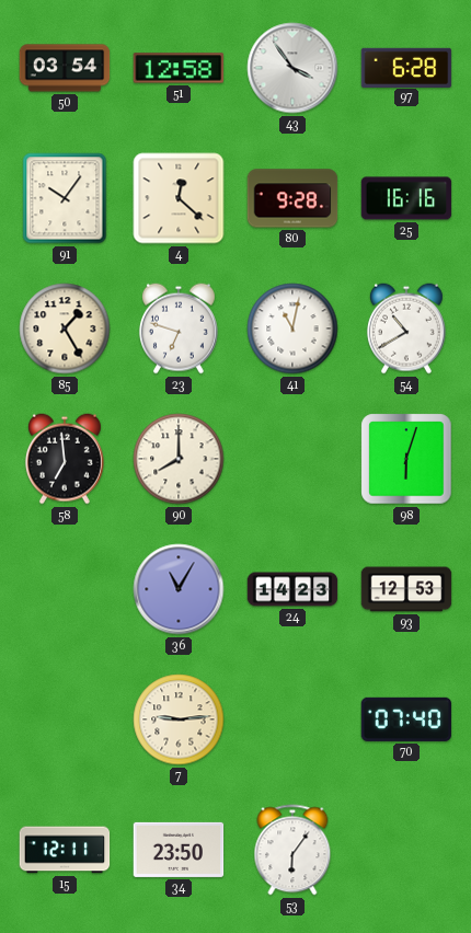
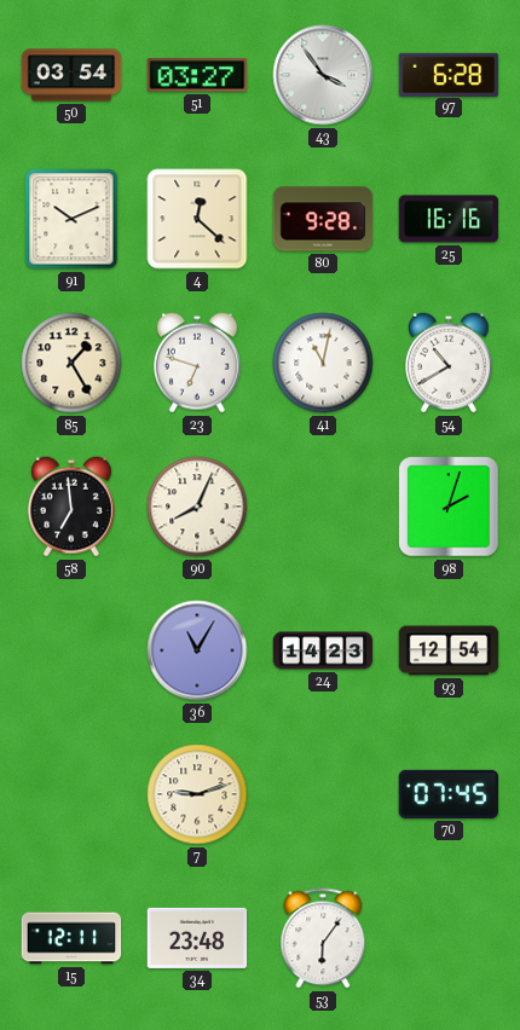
51: 12:58 -> 03:27
91: 10:06 -> 10:11
90: 8:00 -> 8:04
98: 6:03 -> 2:03
93: 12:53 -> 12:54
7: 9:14 -> 9:12
70: 07:40 -> 07:45
34: 23:50 -> 23:48
